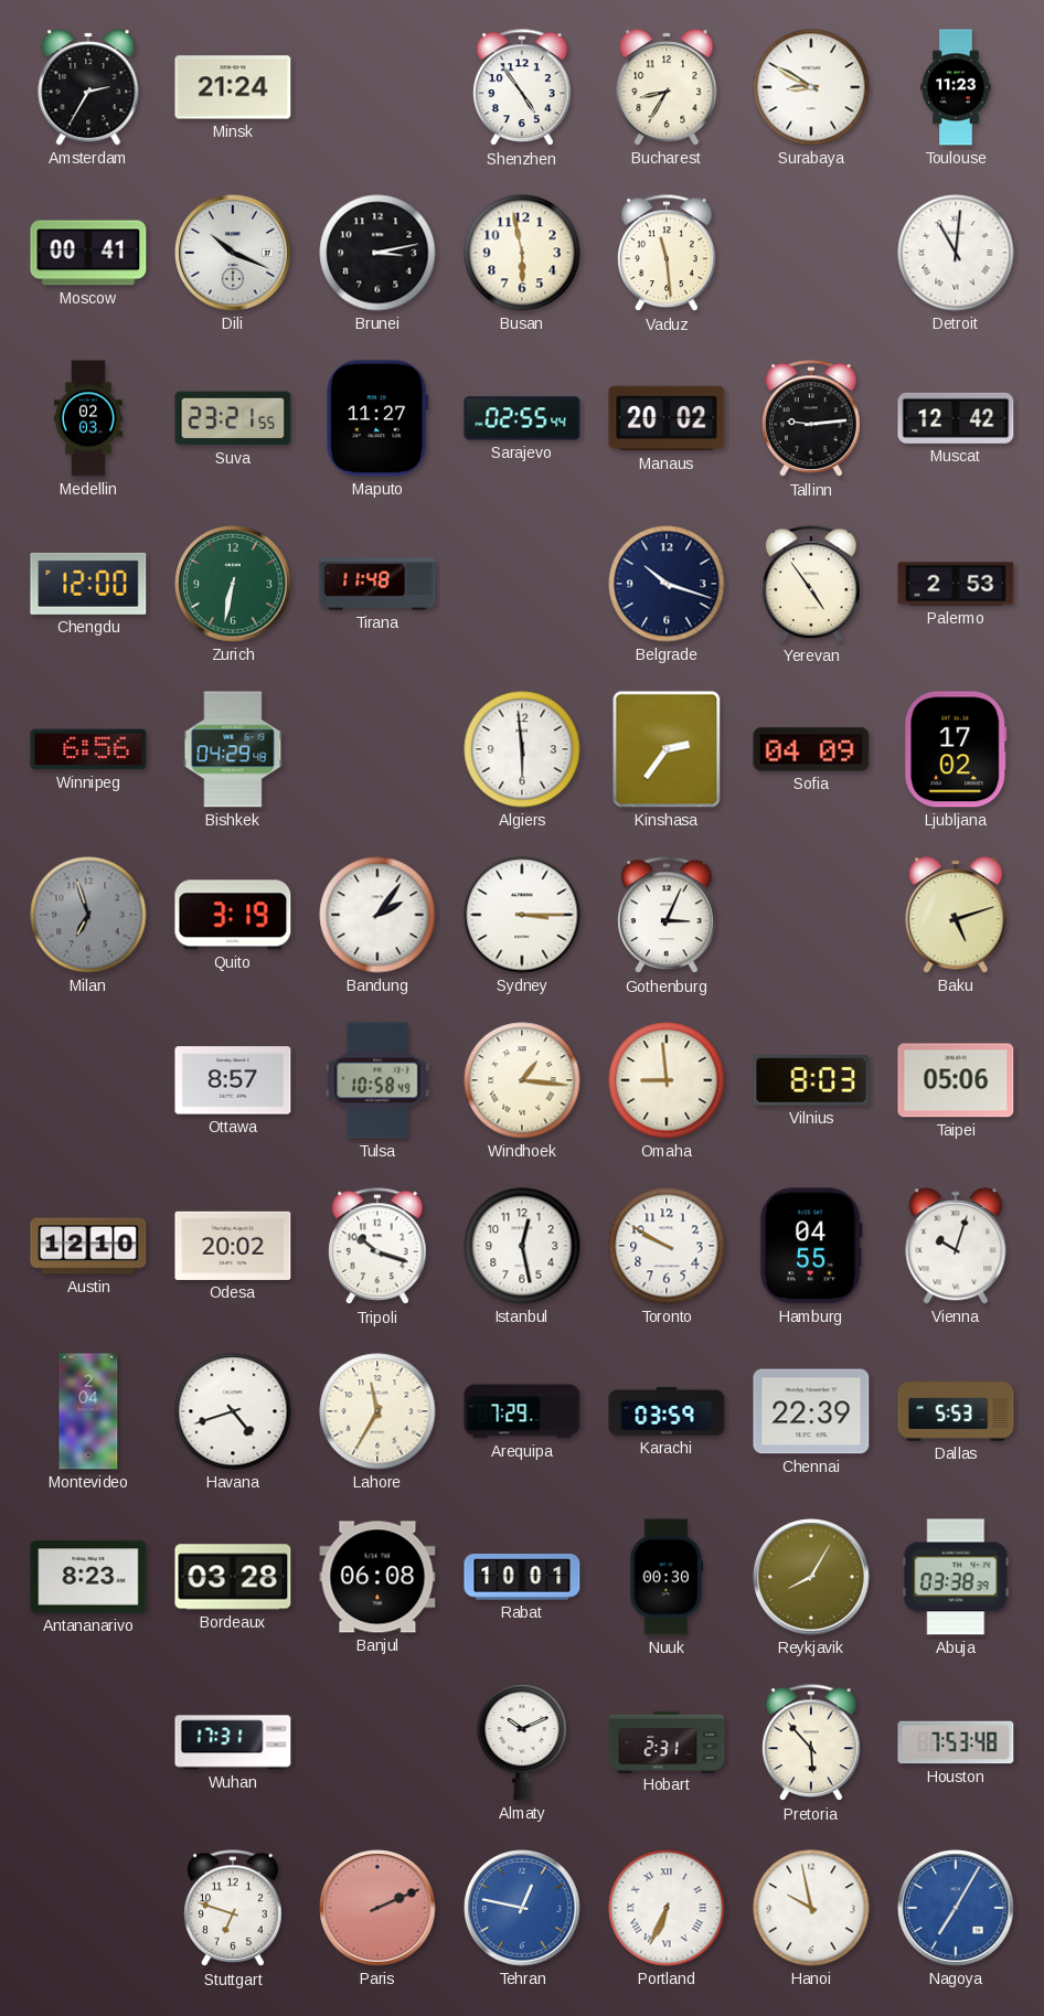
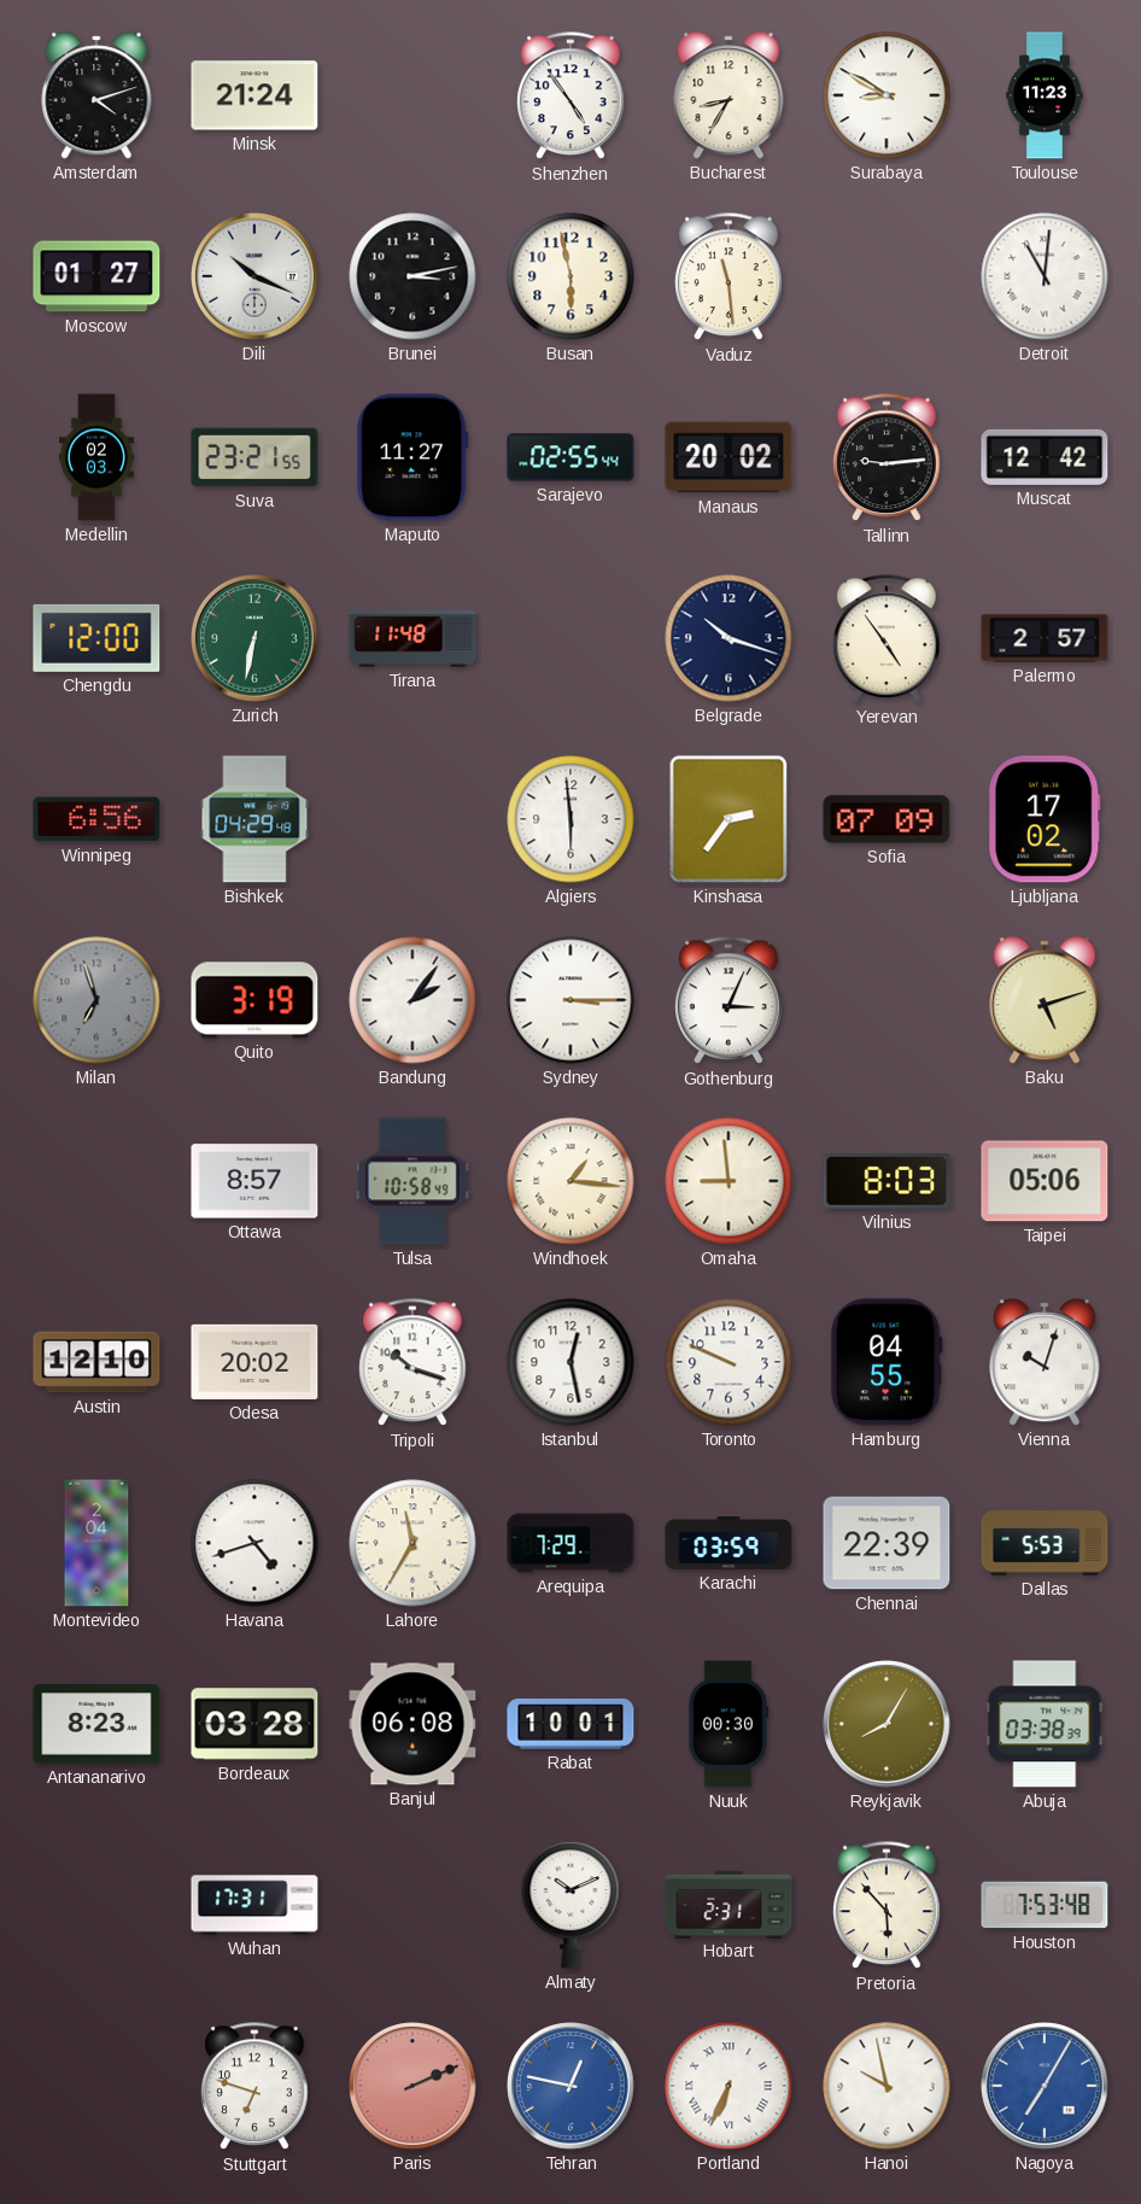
Amsterdam: 2:35 -> 4:12
Moscow: 00:41 -> 01:27
Palermo: 2:53 -> 2:57
Sofia: 04:09 -> 07:09
Toronto: 9:50 -> 9:49
